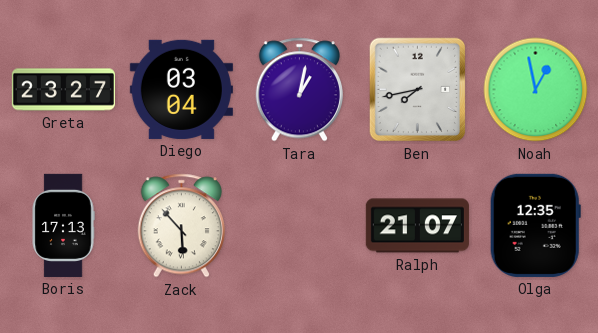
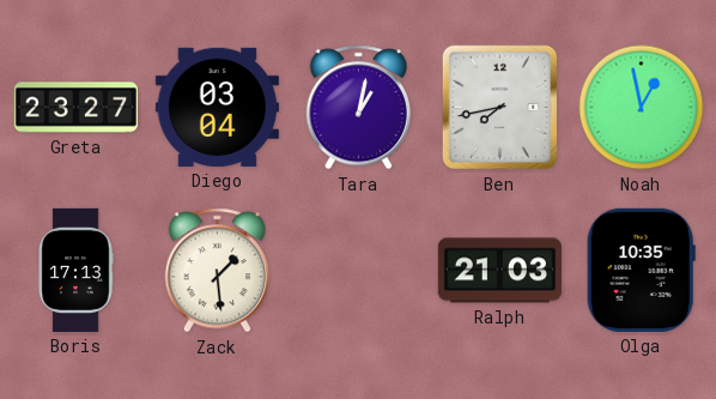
Zack: 5:53 -> 1:29
Ralph: 21:07 -> 21:03
Olga: 12:35 -> 10:35
